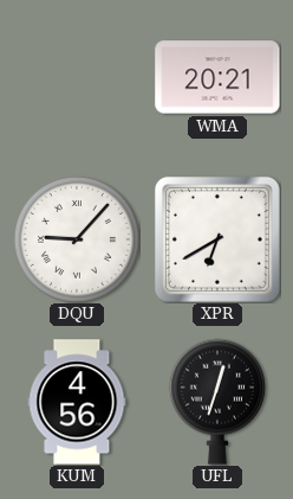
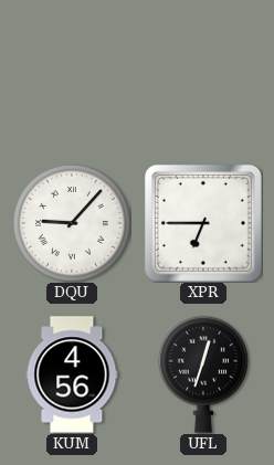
WMA: 20:21 -> none
XPR: 6:40 -> 6:45
